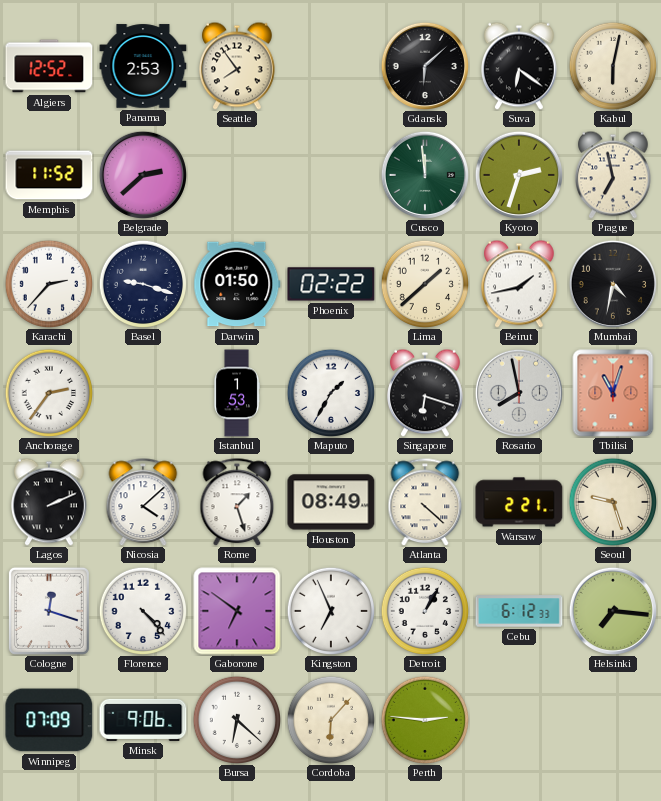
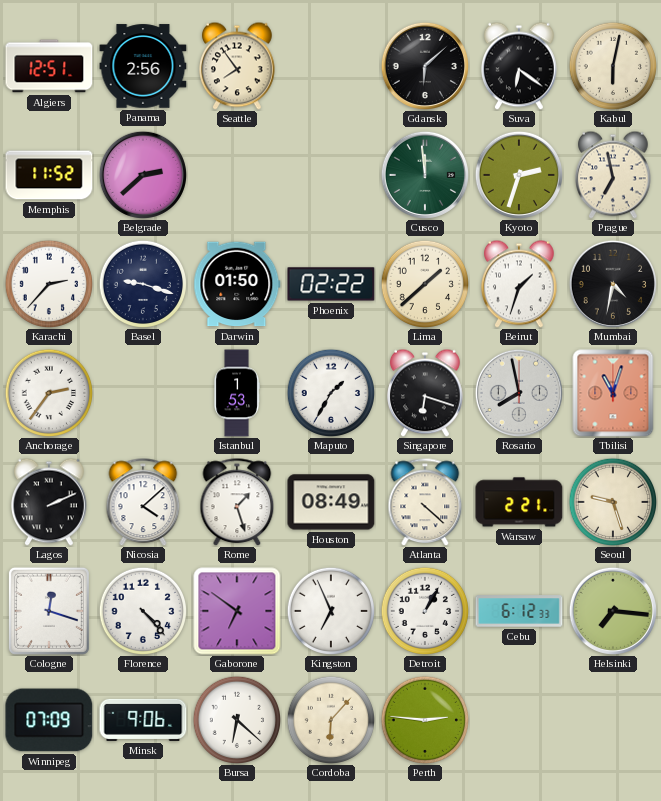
Algiers: 12:52 -> 12:51
Panama: 2:53 -> 2:56
Beirut: 1:43 -> 1:33
